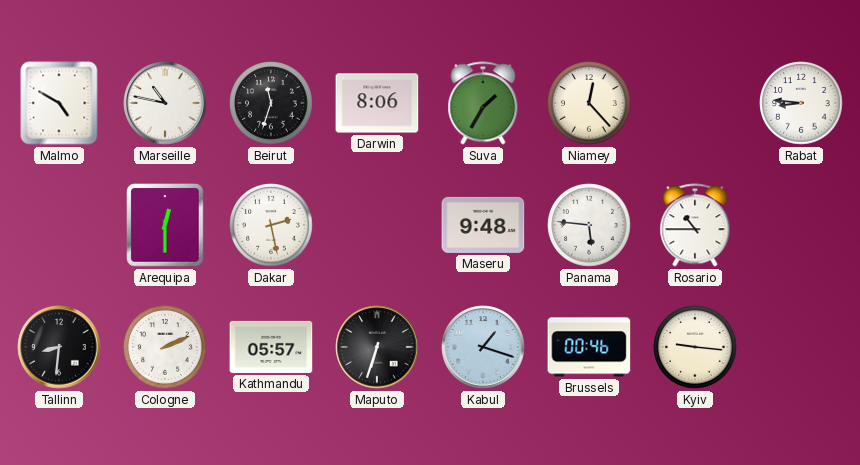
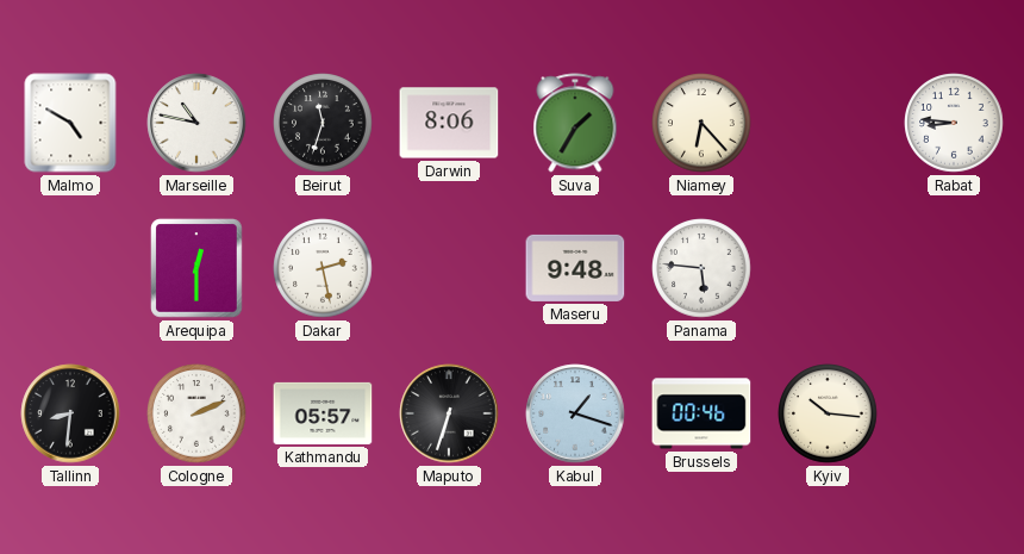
Niamey: 12:23 -> 6:23
Rosario: 10:45 -> none
Kyiv: 9:16 -> 10:16
